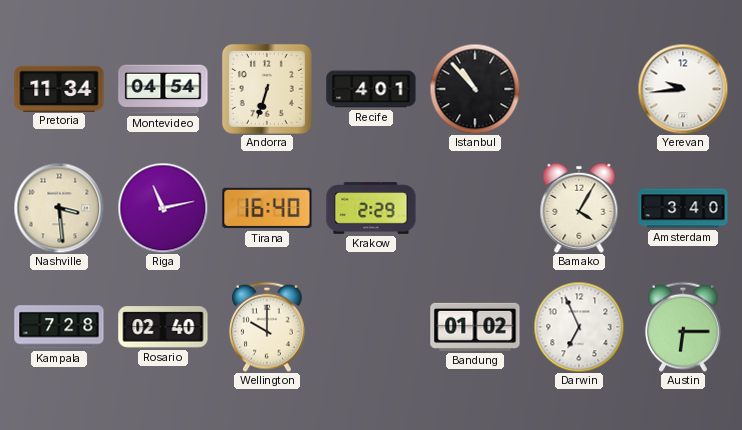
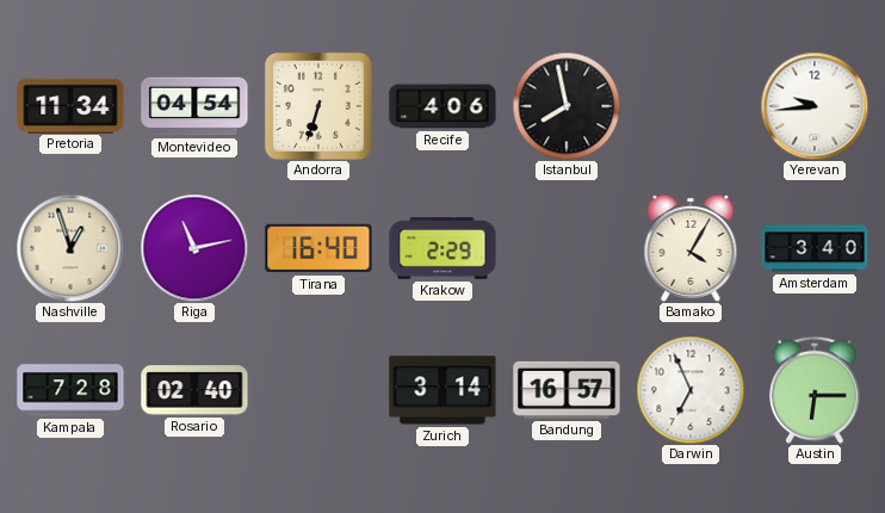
Recife: 4:01 -> 4:06
Istanbul: 10:53 -> 7:58
Nashville: 3:29 -> 12:57
Wellington: 10:00 -> none
Zurich: none -> 3:14
Bandung: 01:02 -> 16:57
